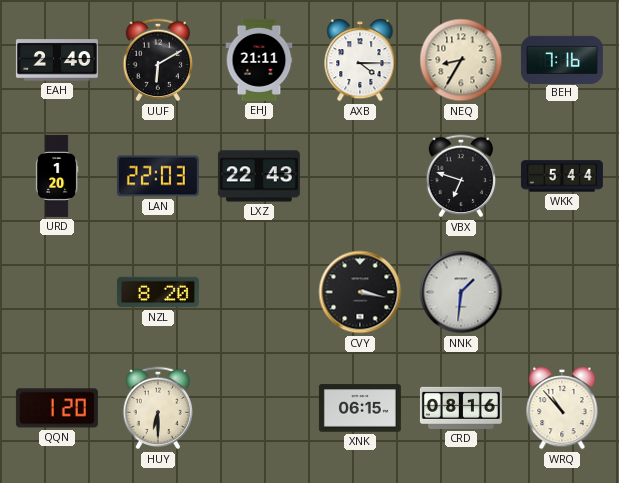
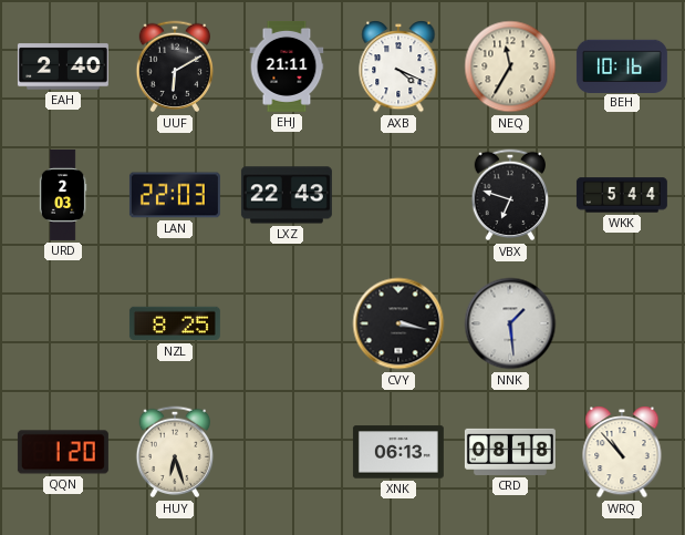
AXB: 4:15 -> 4:19
NEQ: 8:35 -> 11:35
BEH: 7:16 -> 10:16
URD: 1:20 -> 2:03
NZL: 8:20 -> 8:25
NNK: 1:31 -> 1:29
HUY: 6:30 -> 6:27
XNK: 06:15 -> 06:13
CRD: 08:16 -> 08:18
